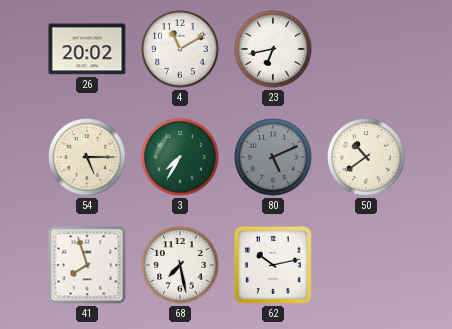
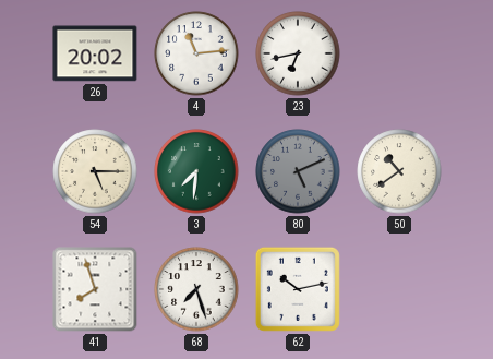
4: 11:10 -> 11:14
3: 7:35 -> 7:31
68: 7:28 -> 7:27
